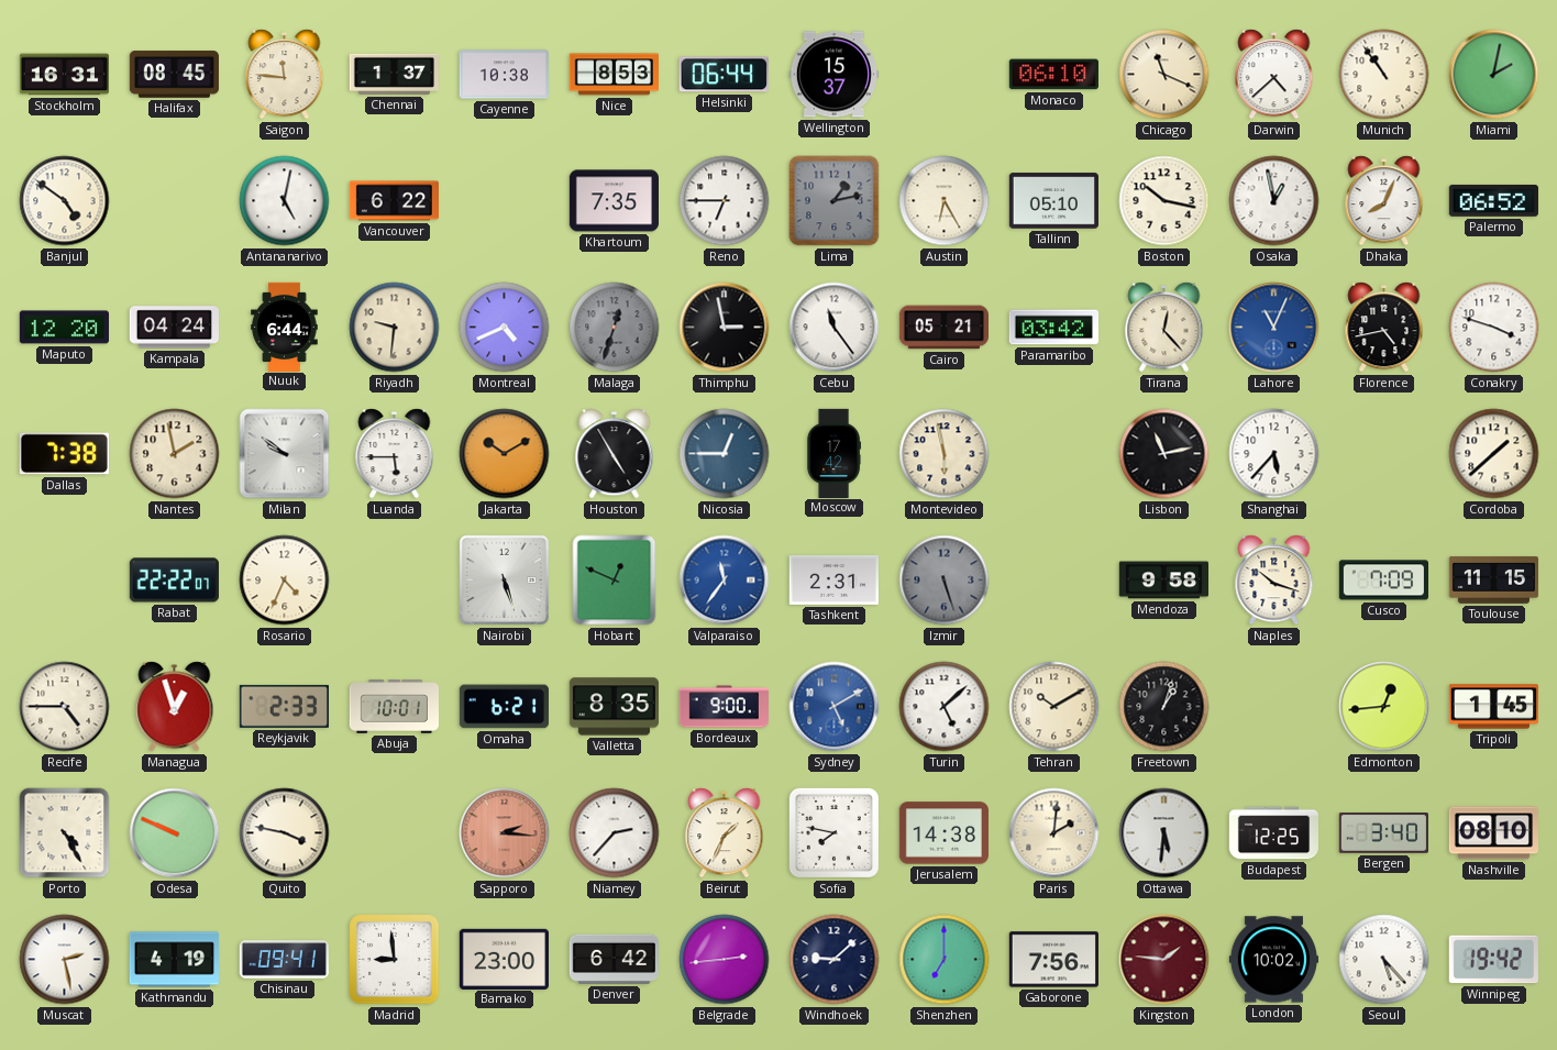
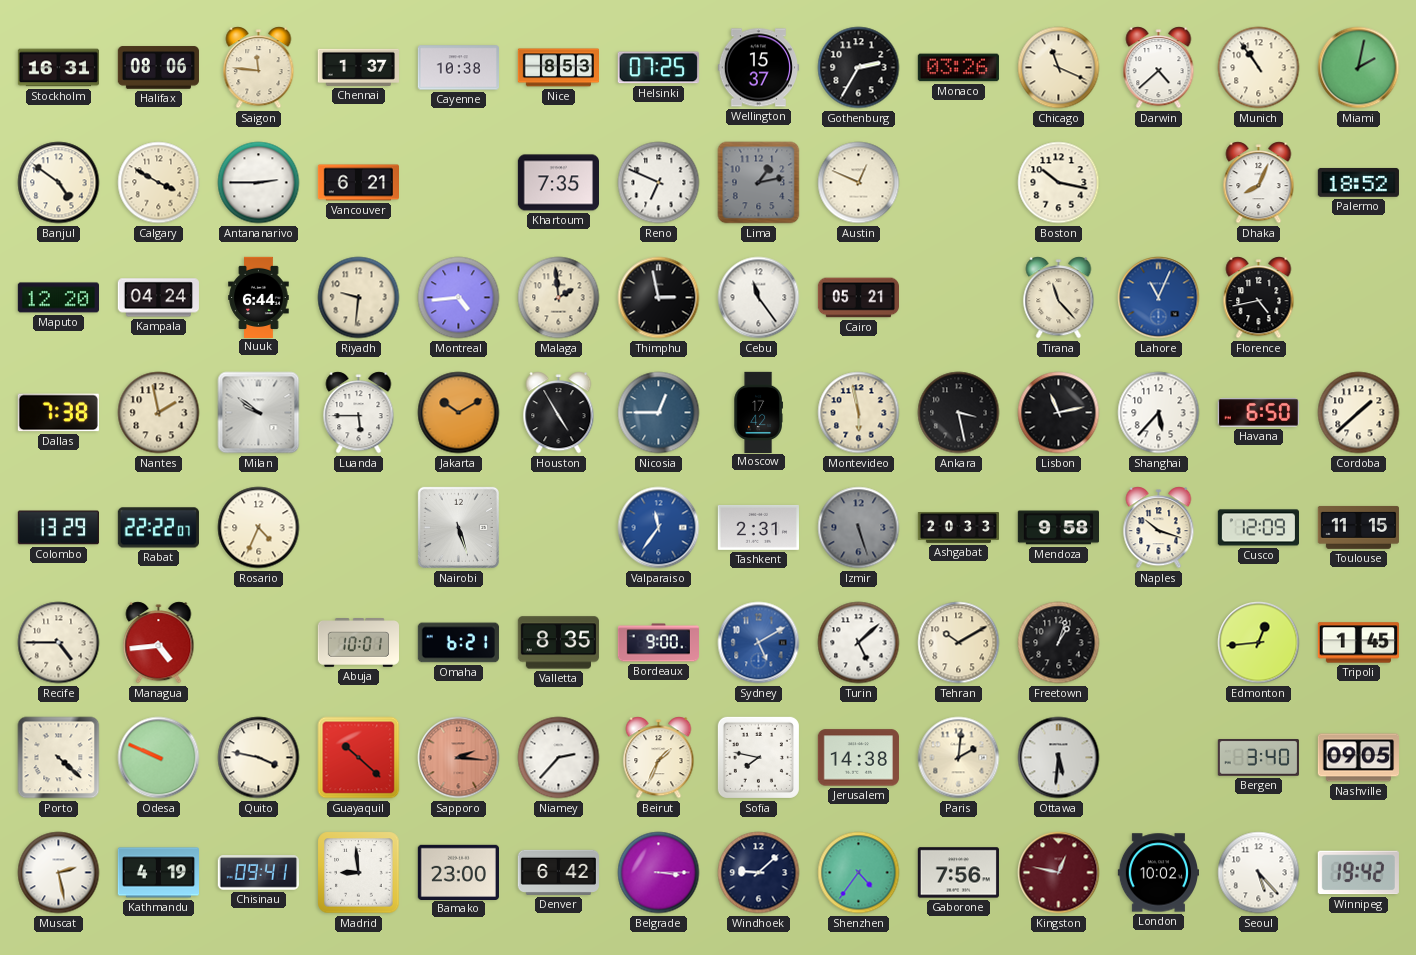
Halifax: 08:45 -> 08:06
Helsinki: 06:44 -> 07:25
Gothenburg: none -> 2:35
Monaco: 06:10 -> 03:26
Calgary: none -> 3:50
Antananarivo: 5:02 -> 2:45
Vancouver: 6:22 -> 6:21
Reno: 6:45 -> 6:49
Austin: 6:25 -> 12:49
Tallinn: 05:10 -> none
Osaka: 12:58 -> none
Palermo: 06:52 -> 18:52
Montreal: 4:41 -> 4:44
Malaga: 12:33 -> 1:59
Malaga dial: grey -> cream
Paramaribo: 03:42 -> none
Tirana: 12:23 -> 11:23
Conakry: 3:48 -> none
Ankara: none -> 3:28
Havana: none -> 6:50
Colombo: none -> 13:29
Hobart: 12:49 -> none
Ashgabat: none -> 20:33
Cusco: 7:09 -> 12:09
Managua: 12:57 -> 4:44
Reykjavik: 2:33 -> none
Porto: 4:25 -> 4:22
Guayaquil: none -> 10:22
Budapest: 12:25 -> none
Nashville: 08:10 -> 09:05
Belgrade: 2:44 -> 3:15
Shenzhen: 7:00 -> 4:36
Kingston: 1:46 -> 12:47
